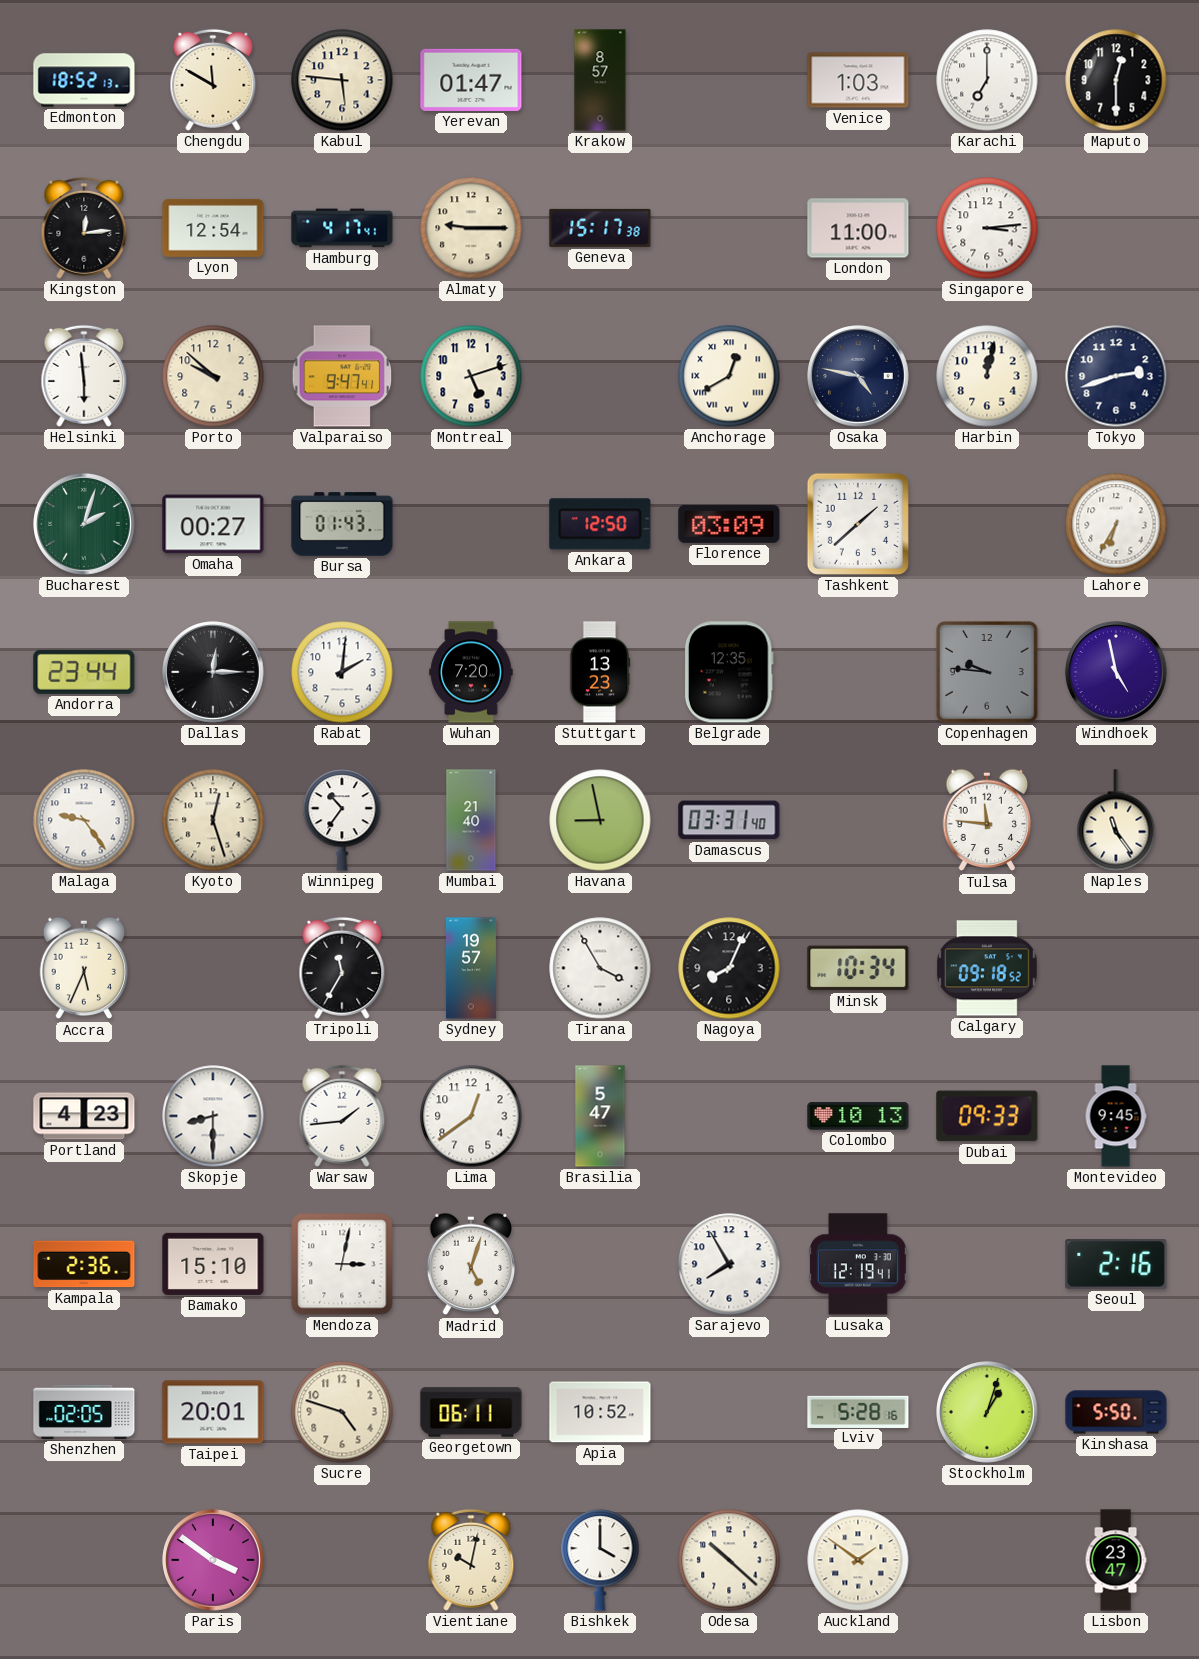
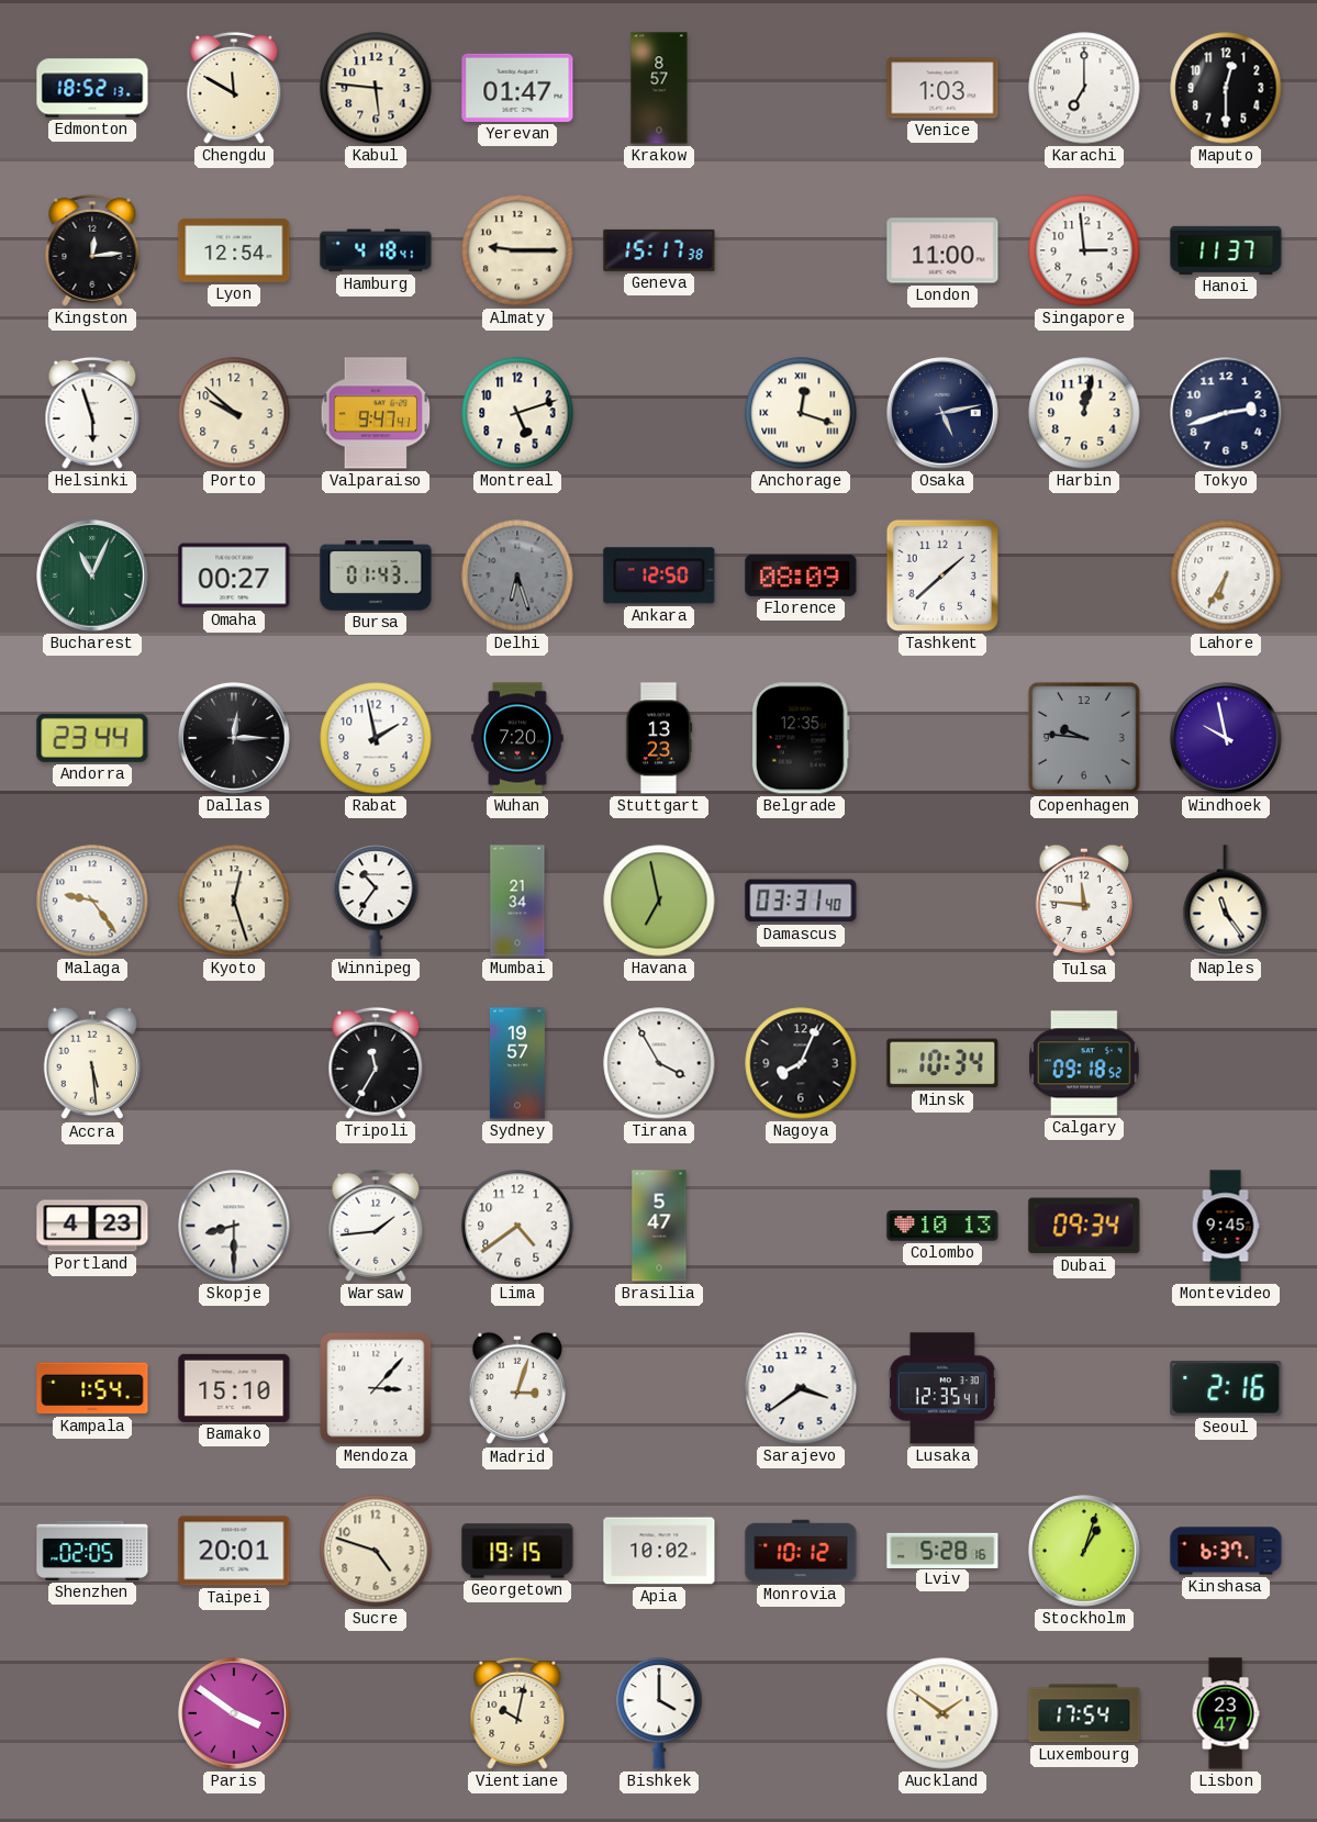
Hamburg: 4:17 -> 4:18
Singapore: 3:14 -> 2:59
Hanoi: none -> 11:37
Helsinki: 5:59 -> 5:57
Anchorage: 12:40 -> 12:18
Osaka: 4:47 -> 5:13
Bucharest: 2:03 -> 11:04
Delhi: none -> 6:27
Florence: 03:09 -> 08:09
Rabat: 2:01 -> 1:58
Windhoek: 4:58 -> 9:58
Mumbai: 21:40 -> 21:34
Havana: 8:58 -> 6:58
Accra: 5:34 -> 5:29
Lima: 12:39 -> 4:39
Dubai: 09:33 -> 09:34
Kampala: 2:36 -> 1:54
Mendoza: 3:02 -> 3:07
Madrid: 5:03 -> 3:03
Sarajevo: 7:55 -> 3:39
Lusaka: 12:19 -> 12:35
Georgetown: 06:11 -> 19:15
Apia: 10:52 -> 10:02
Monrovia: none -> 10:12
Kinshasa: 5:50 -> 6:37
Odesa: 10:22 -> none
Luxembourg: none -> 17:54
